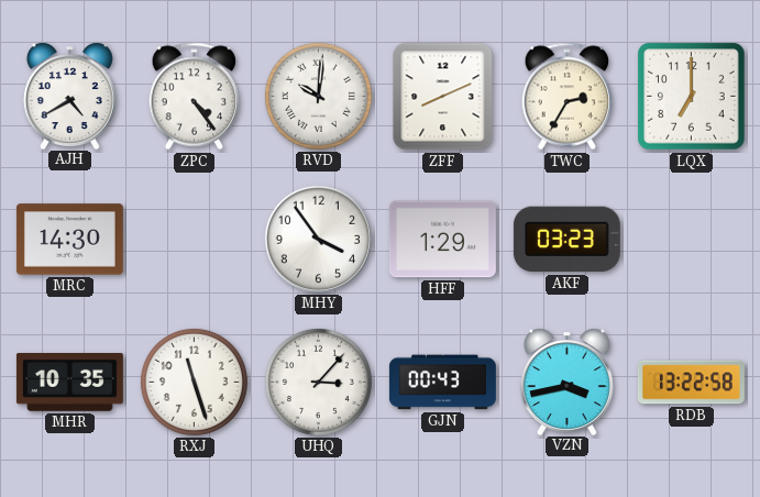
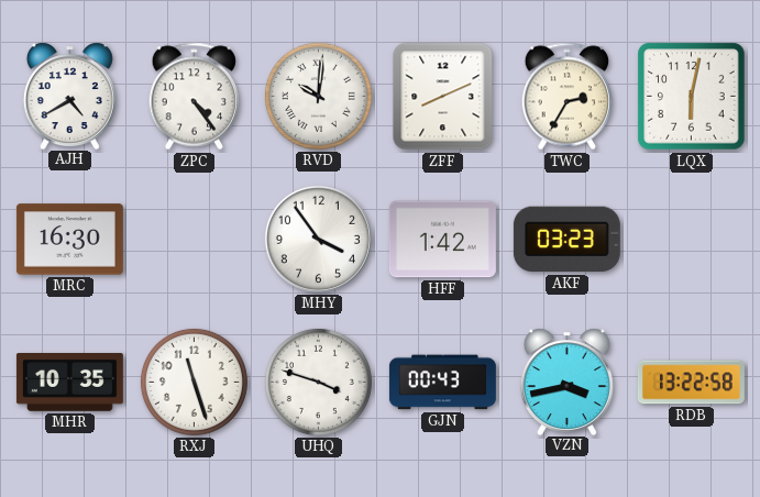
LQX: 7:00 -> 6:02
MRC: 14:30 -> 16:30
HFF: 1:29 -> 1:42
UHQ: 3:07 -> 3:48
